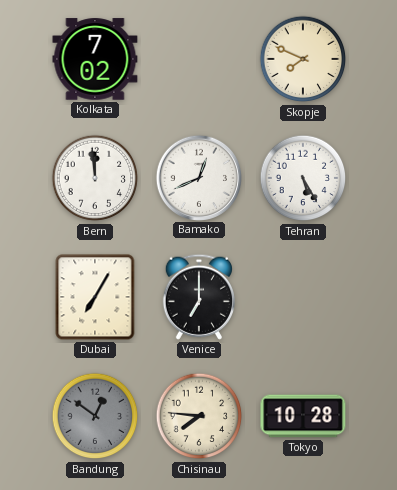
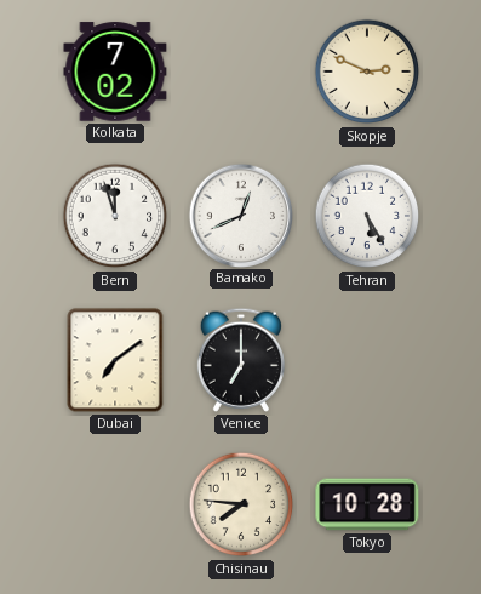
Skopje: 7:49 -> 2:49
Bern: 11:59 -> 11:57
Dubai: 7:05 -> 7:09
Bandung: 12:51 -> none
